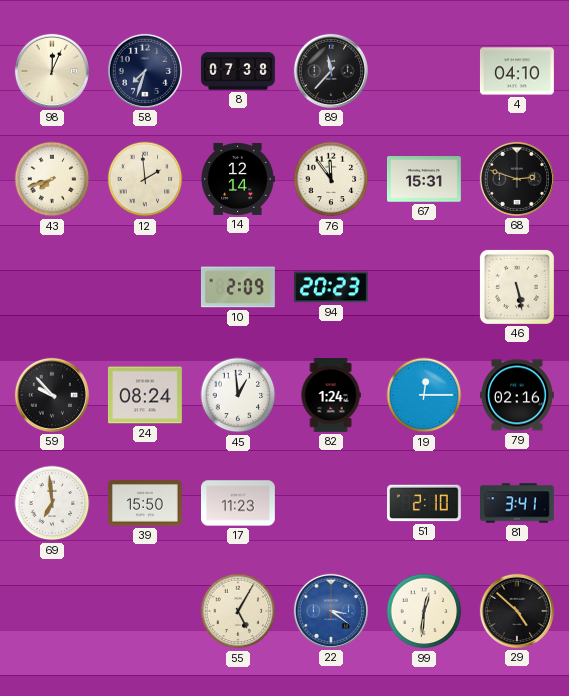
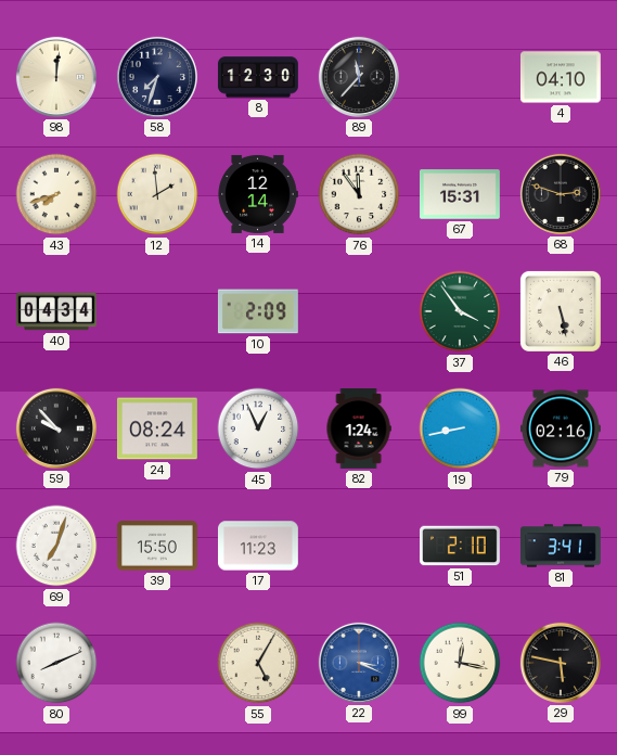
98: 12:04 -> 12:01
8: 07:38 -> 12:30
40: none -> 04:34
94: 20:23 -> none
37: none -> 3:54
45: 12:59 -> 12:56
19: 12:15 -> 8:43
69: 6:59 -> 7:03
80: none -> 8:11
22: 3:21 -> 3:19
99: 12:31 -> 12:17
29: 4:52 -> 5:47
